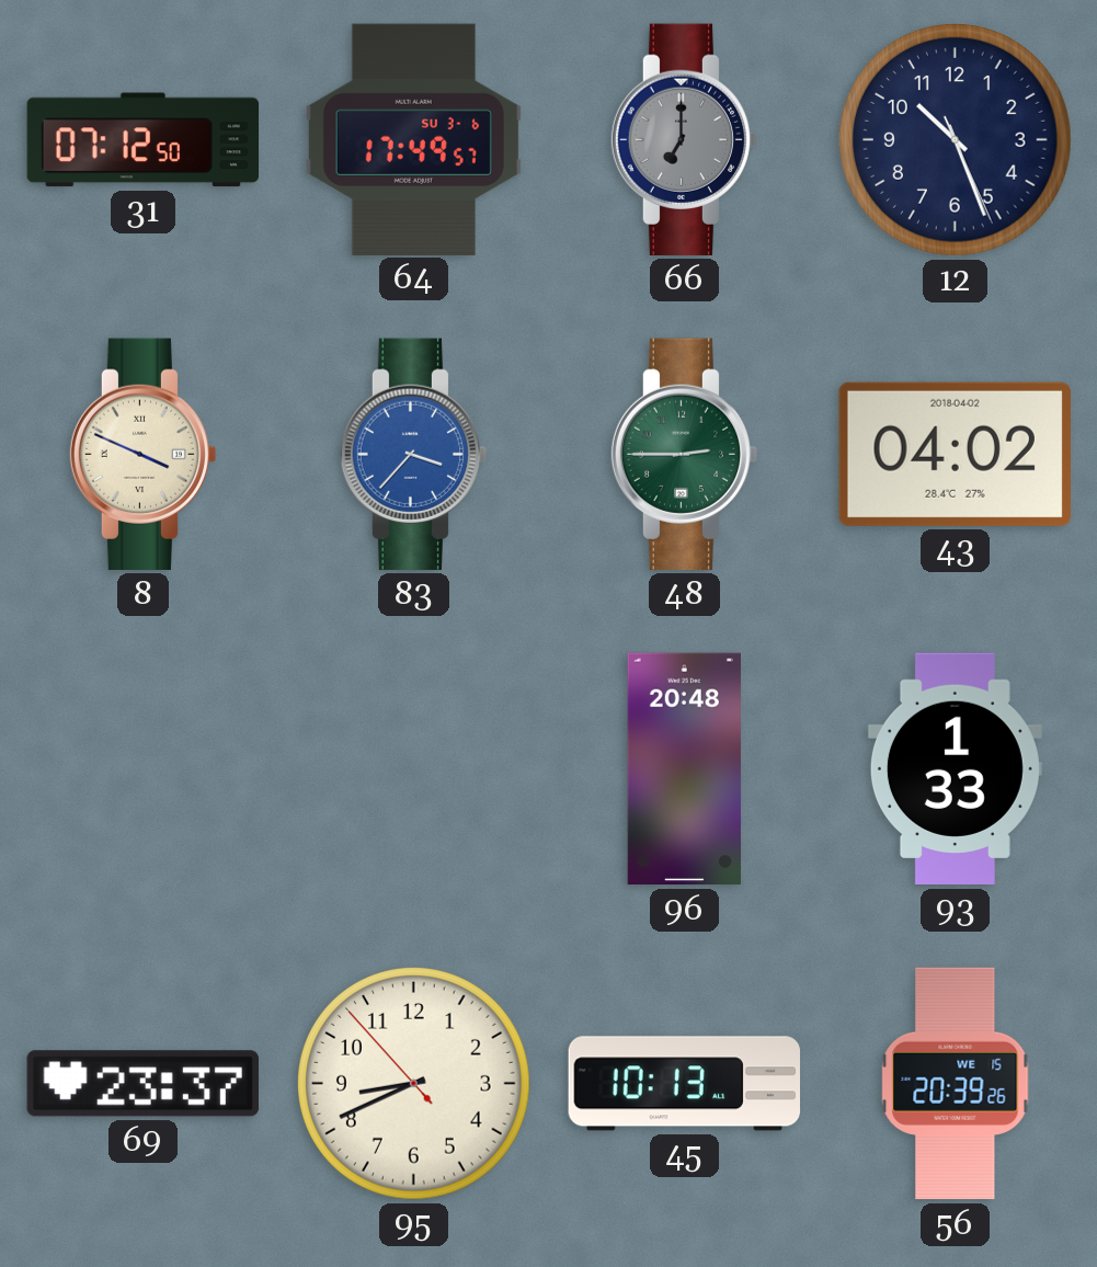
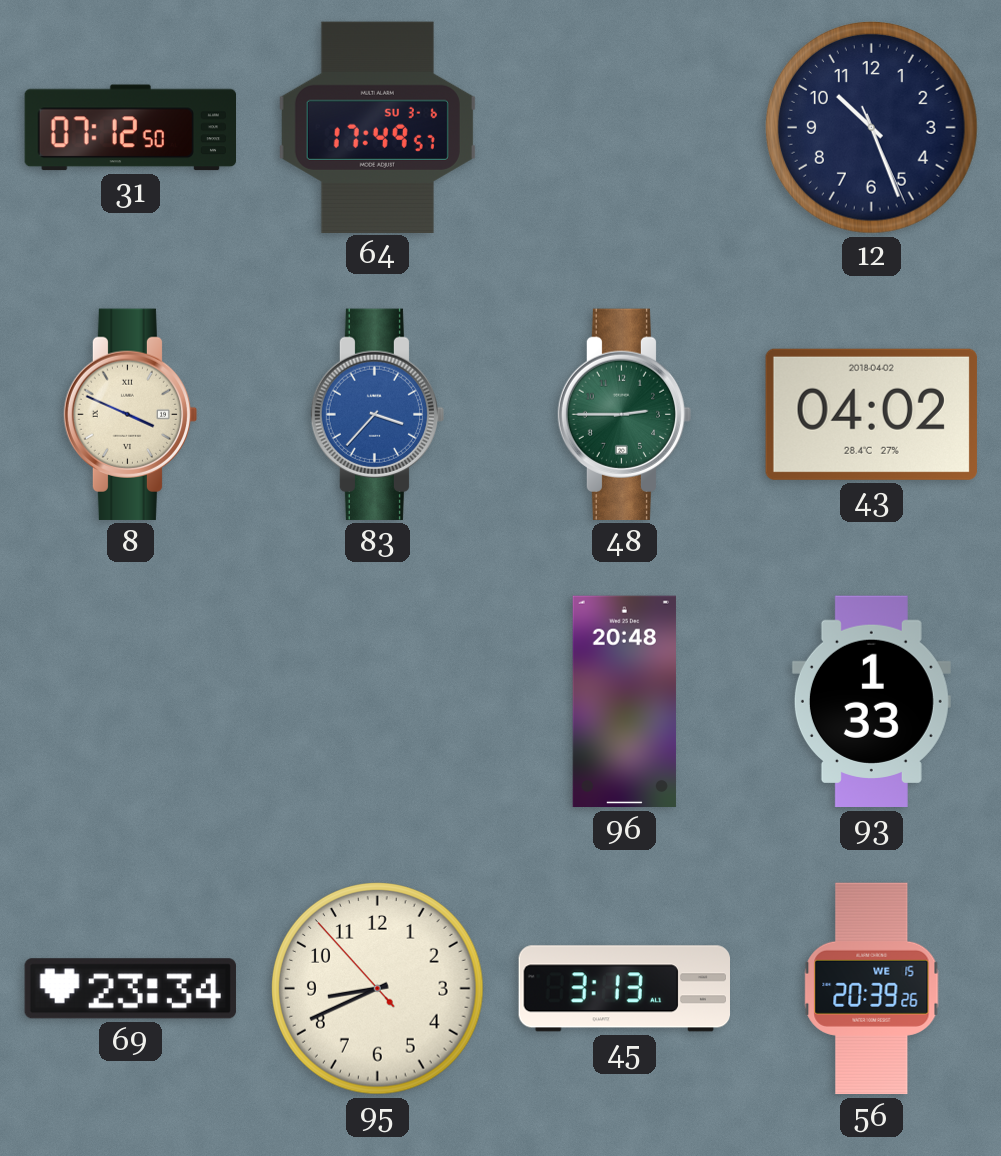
66: 7:00 -> none
69: 23:37 -> 23:34
45: 10:13 -> 3:13
